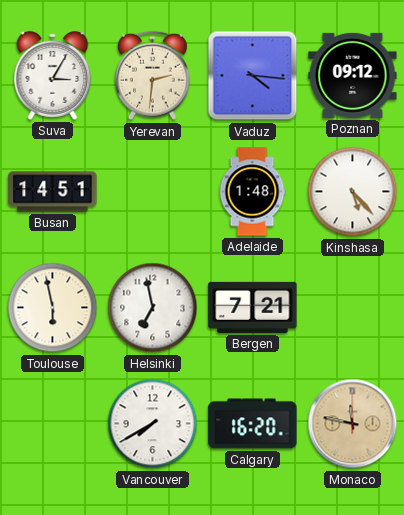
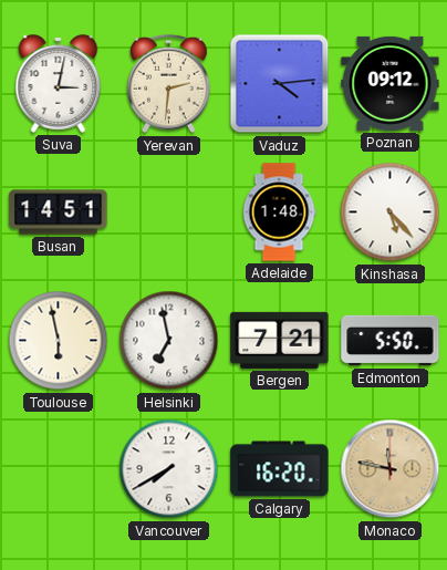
Suva: 3:05 -> 3:02
Vaduz: 4:16 -> 4:14
Edmonton: none -> 5:50
